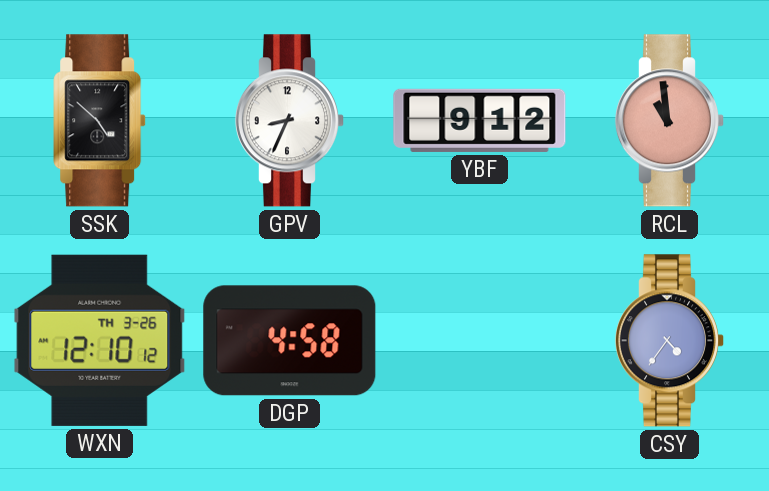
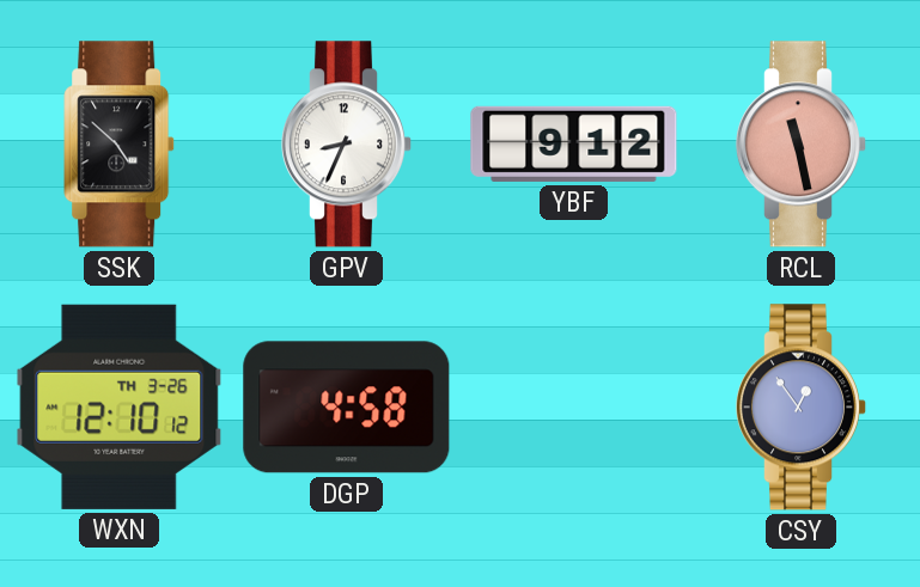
RCL: 10:59 -> 11:28
CSY: 4:36 -> 12:54
